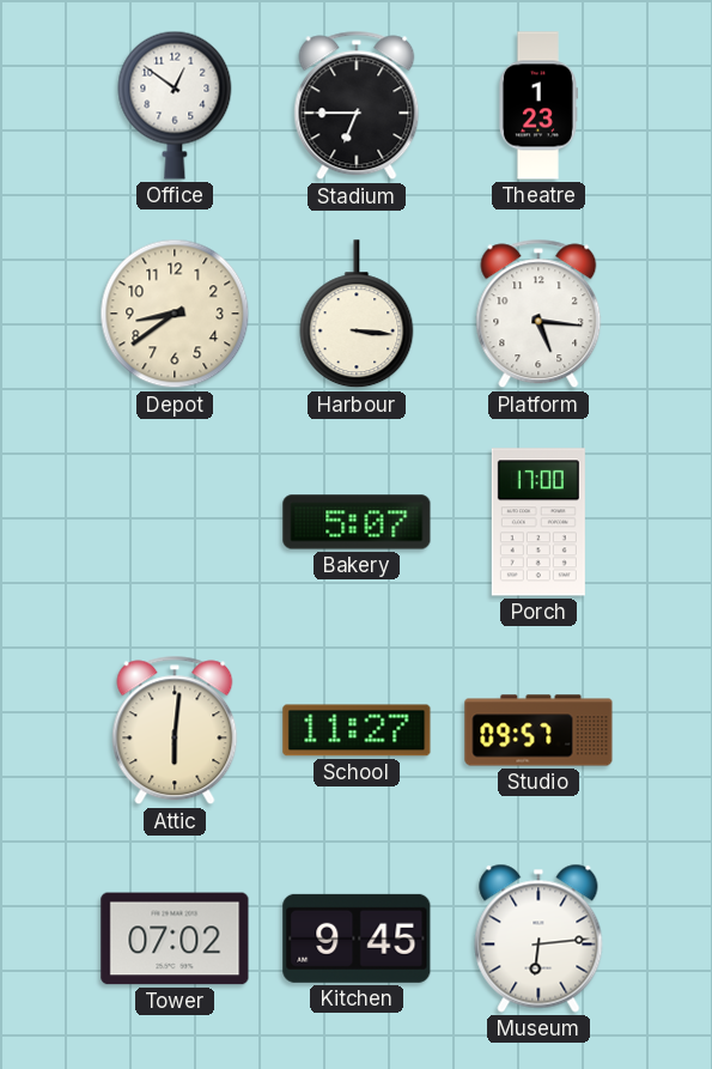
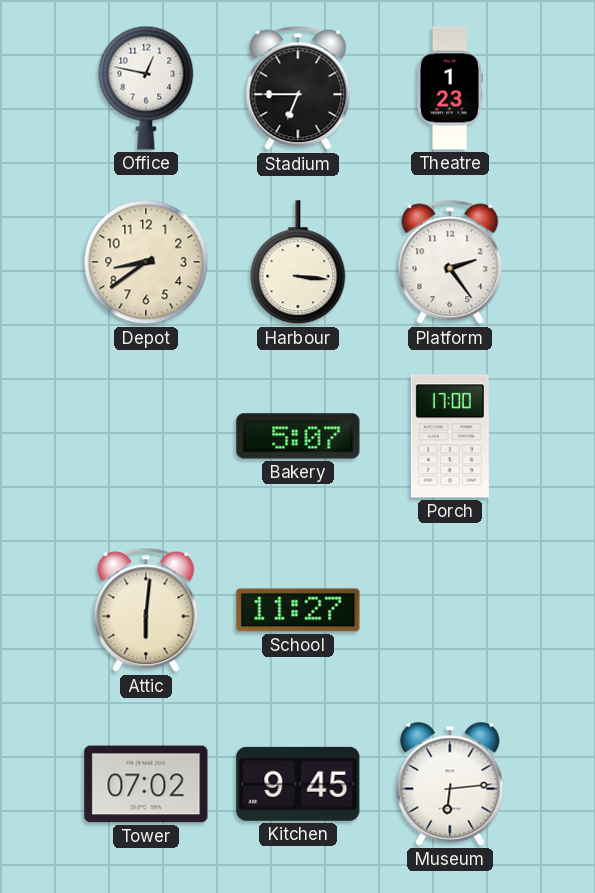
Office: 12:51 -> 12:47
Platform: 5:16 -> 2:24
Studio: 09:57 -> none
